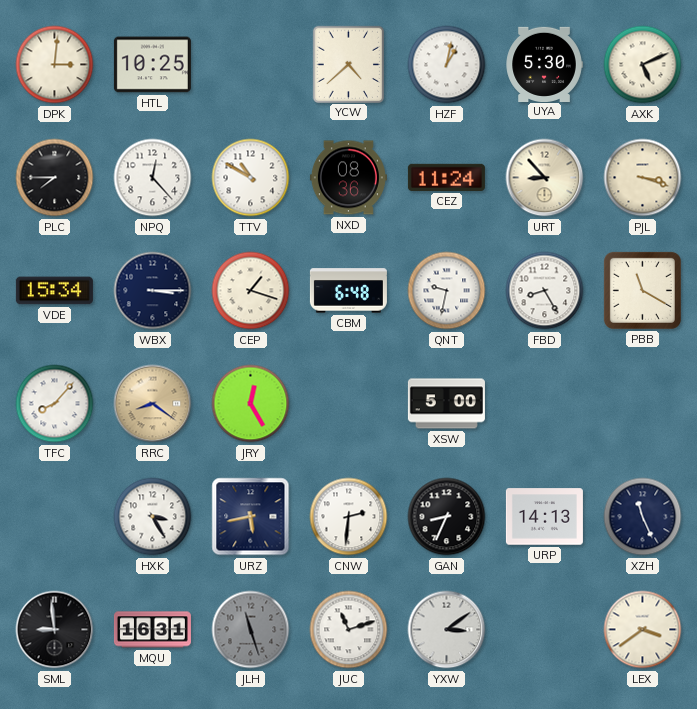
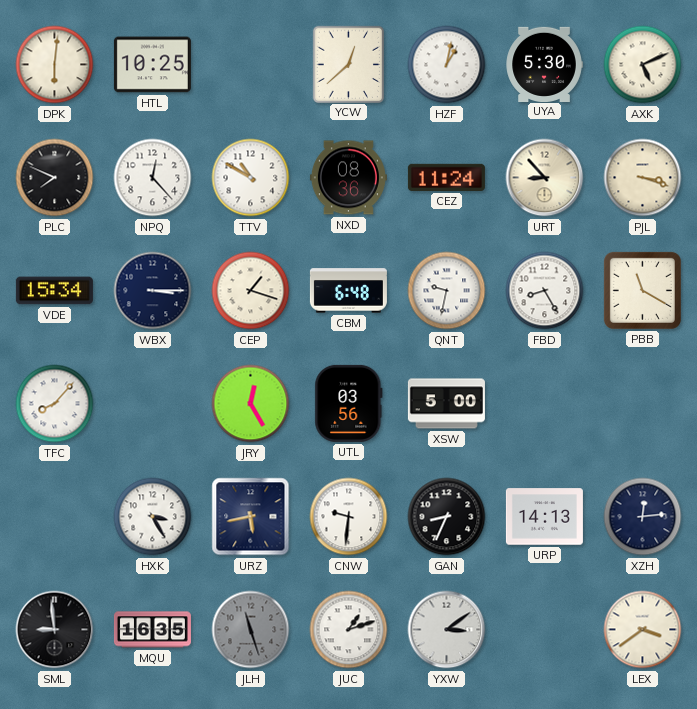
DPK: 3:01 -> 6:01
YCW: 4:38 -> 12:38
PLC: 7:45 -> 7:49
RRC: 8:21 -> none
UTL: none -> 03:56
CNW: 2:31 -> 9:31
XZH: 11:26 -> 12:14
MQU: 16:31 -> 16:35
JUC: 11:12 -> 1:12
